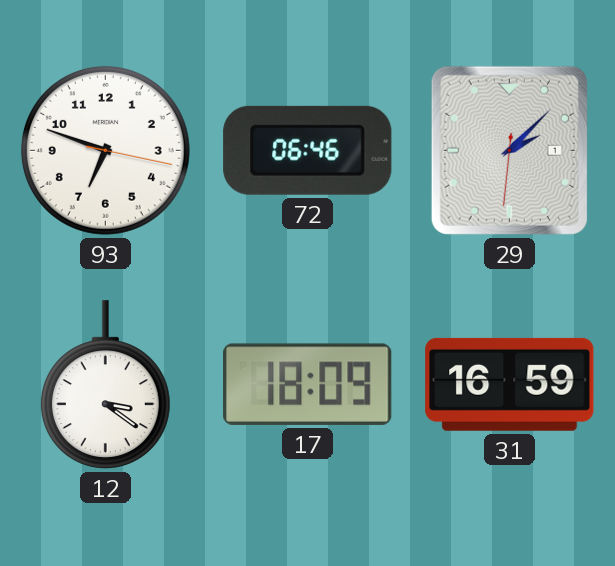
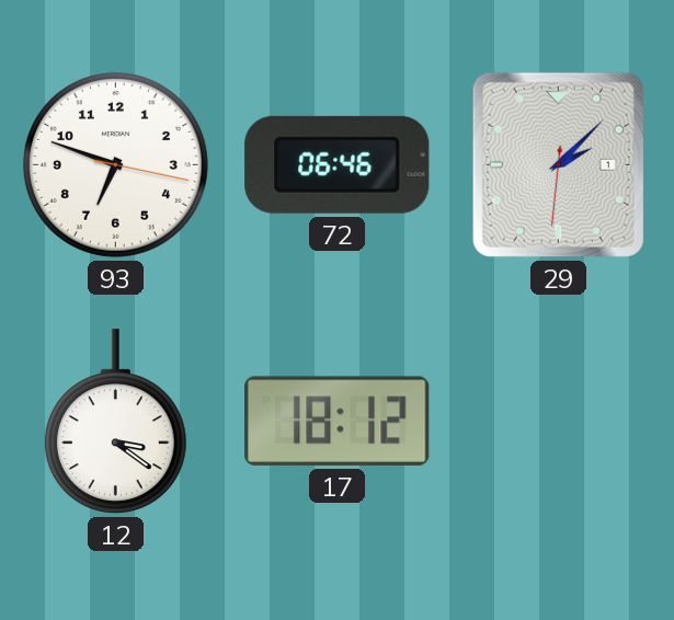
17: 18:09 -> 18:12
31: 16:59 -> none
